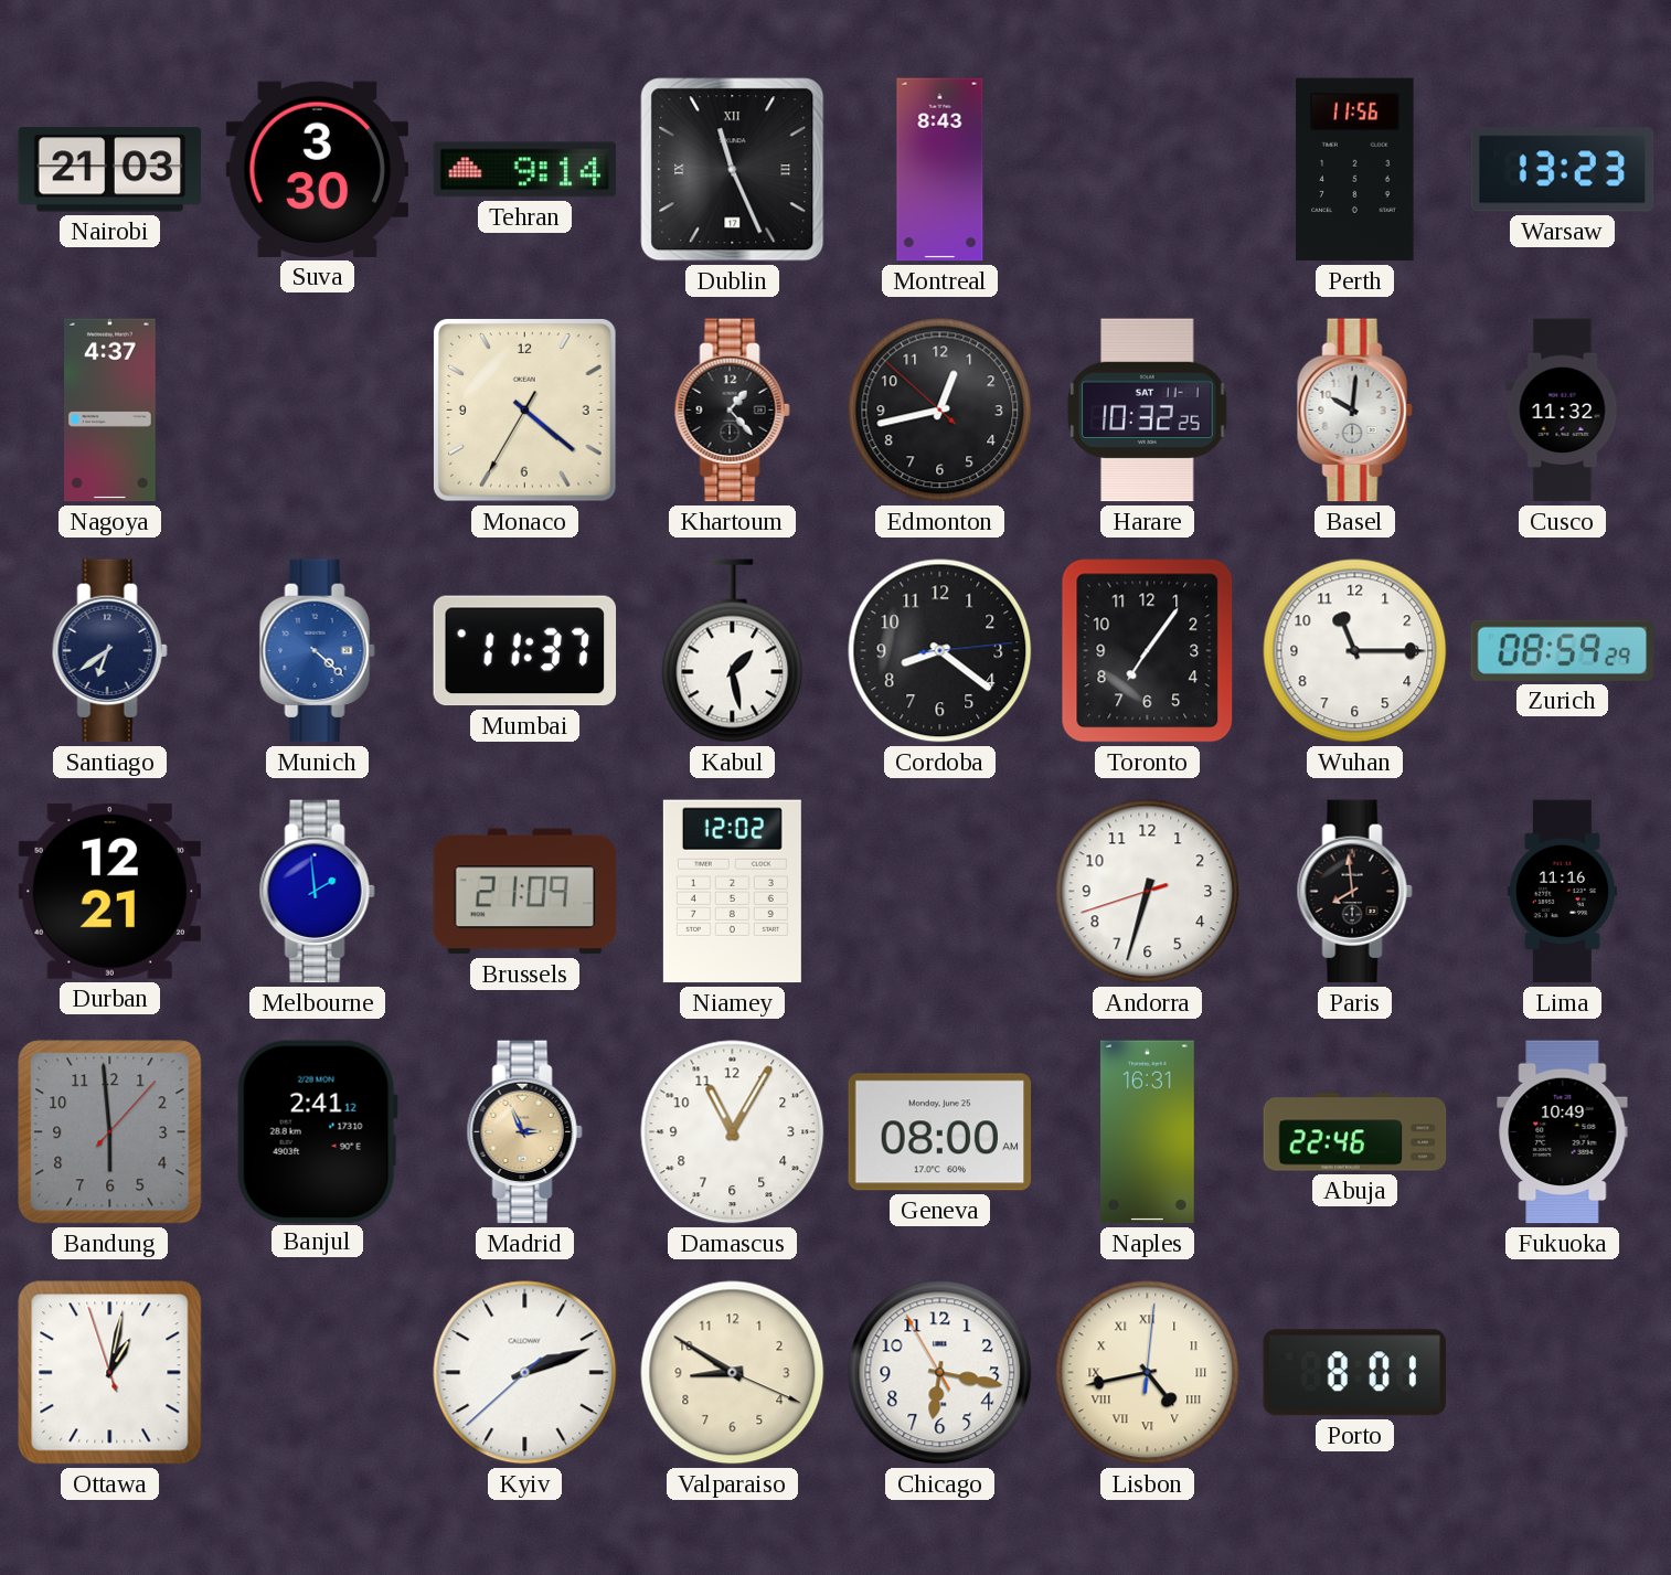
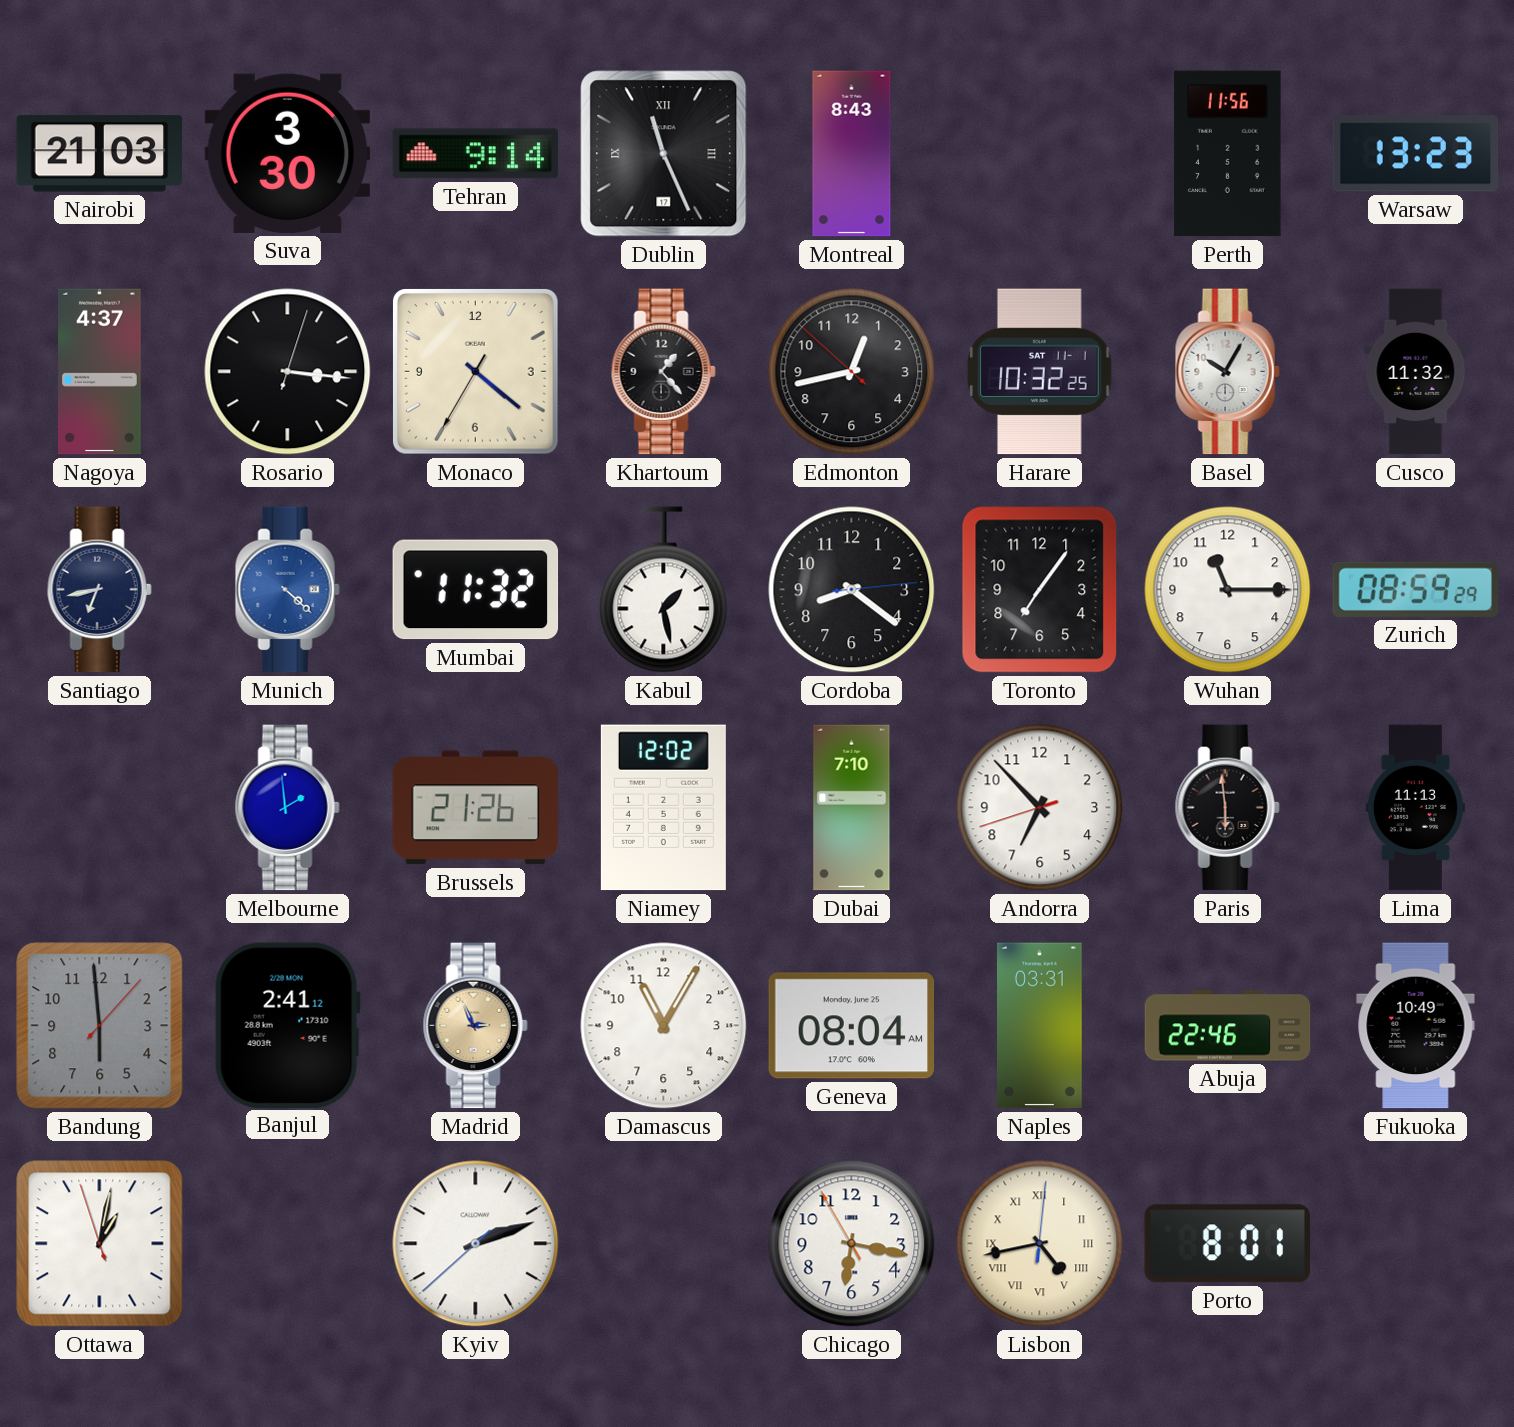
Rosario: none -> 3:16
Basel: 10:01 -> 10:05
Santiago: 6:39 -> 6:43
Mumbai: 11:37 -> 11:32
Durban: 12:21 -> none
Brussels: 21:09 -> 21:26
Dubai: none -> 7:10
Andorra: 6:32 -> 6:52
Paris: 7:59 -> 5:59
Lima: 11:16 -> 11:13
Geneva: 08:00 -> 08:04
Naples: 16:31 -> 03:31
Valparaiso: 8:50 -> none
